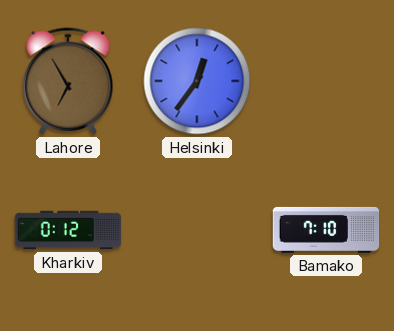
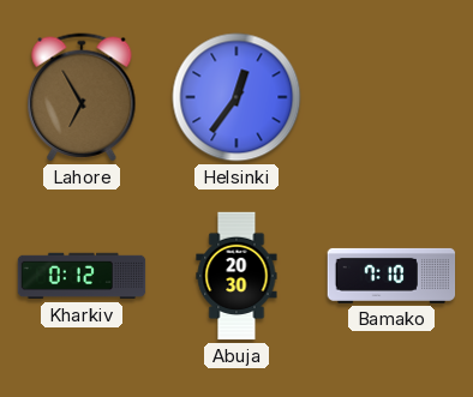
Abuja: none -> 20:30
